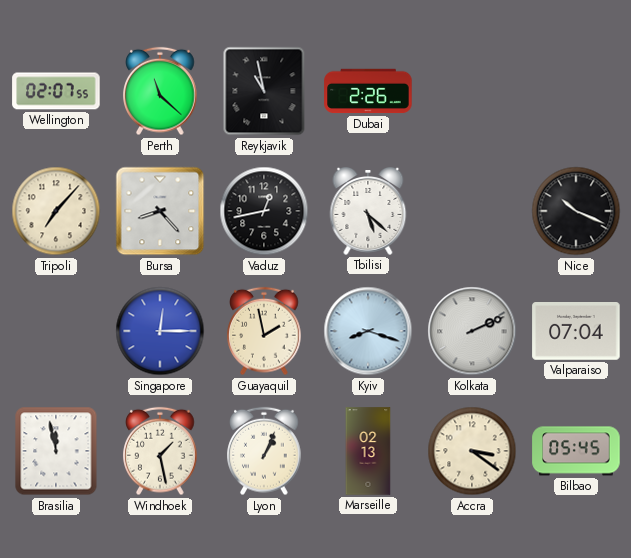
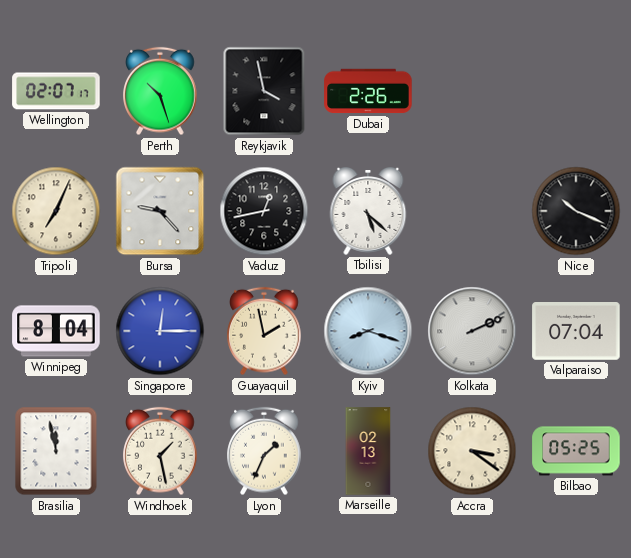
Wellington: 02:07:55 -> 02:07:17
Perth: 11:22 -> 10:27
Reykjavik: 10:58 -> 3:58
Tripoli: 7:07 -> 7:04
Bursa: 8:23 -> 9:23
Winnipeg: none -> 8:04
Lyon: 1:04 -> 1:34
Bilbao: 05:45 -> 05:25
